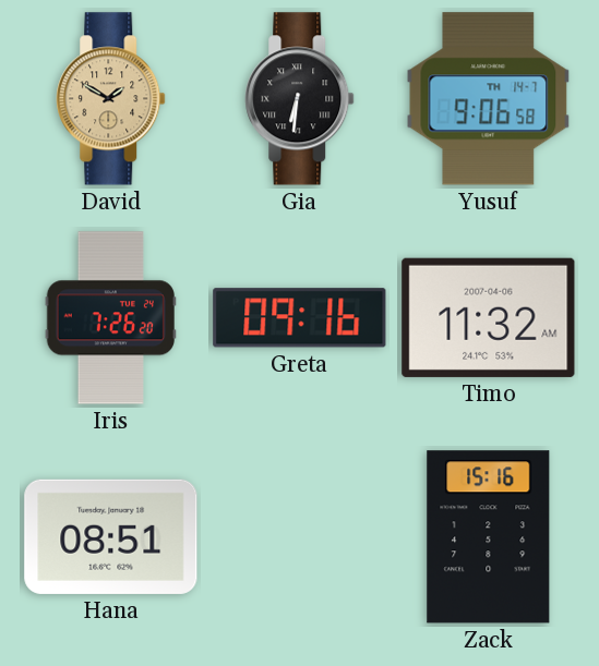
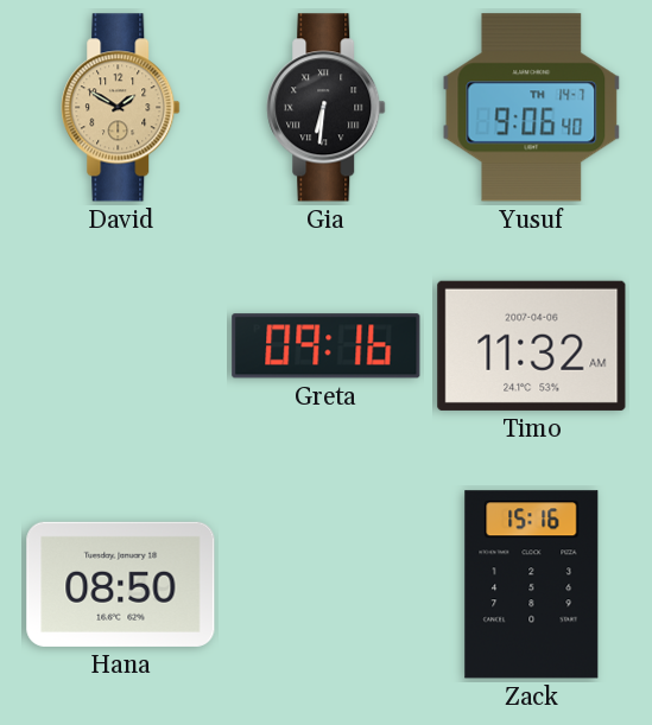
Yusuf: 9:06:58 -> 9:06:40
Iris: 7:26 -> none
Hana: 08:51 -> 08:50
